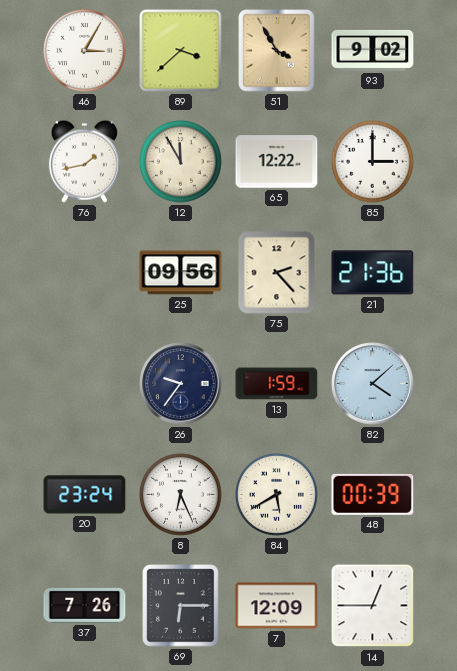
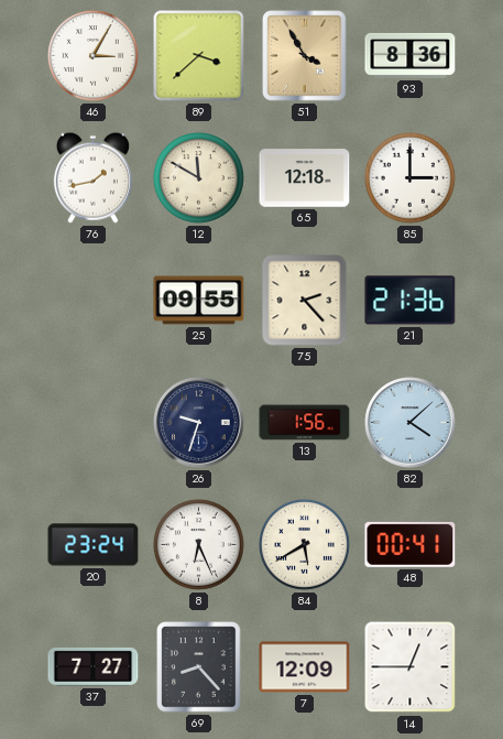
93: 9:02 -> 8:36
12: 11:55 -> 11:50
65: 12:22 -> 12:18
25: 09:56 -> 09:55
26: 9:36 -> 9:33
13: 1:59 -> 1:56
48: 00:39 -> 00:41
37: 7:26 -> 7:27
69: 6:15 -> 8:23
